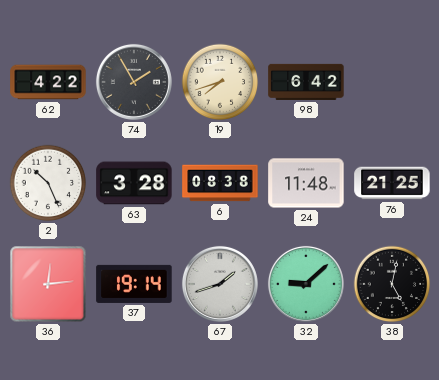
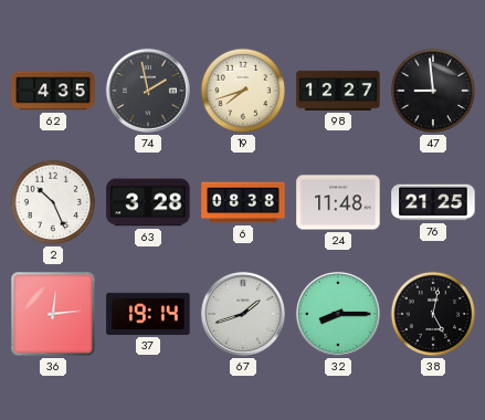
62: 4:22 -> 4:35
74: 1:55 -> 1:58
98: 6:42 -> 12:27
47: none -> 8:59
32: 9:08 -> 8:15
